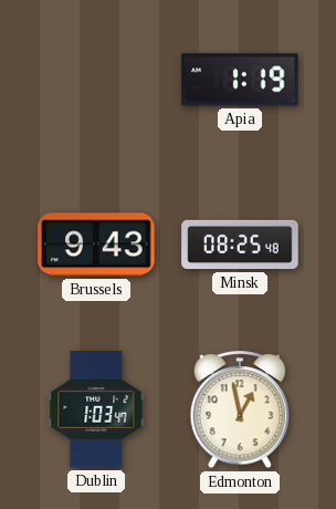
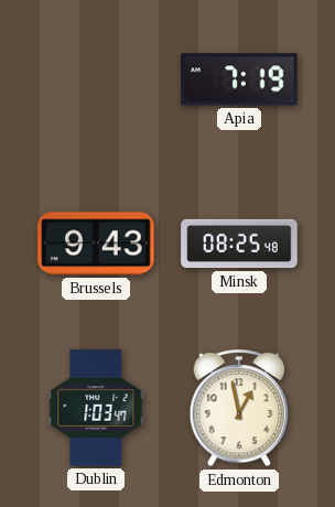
Apia: 1:19 -> 7:19
